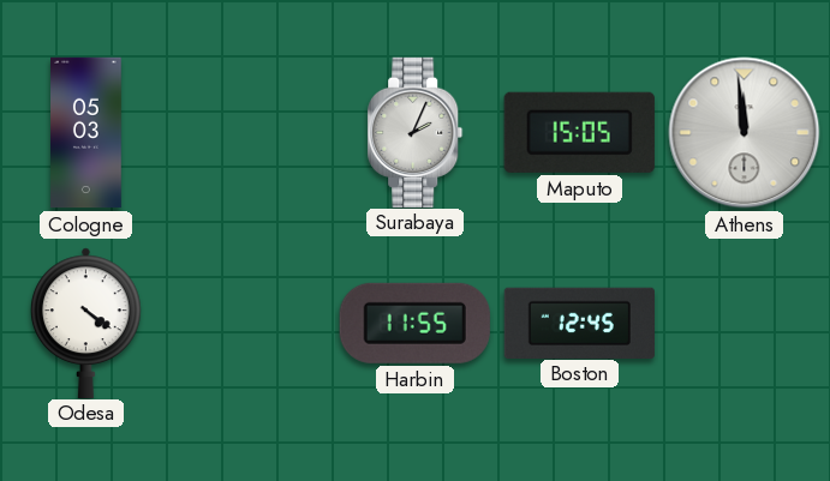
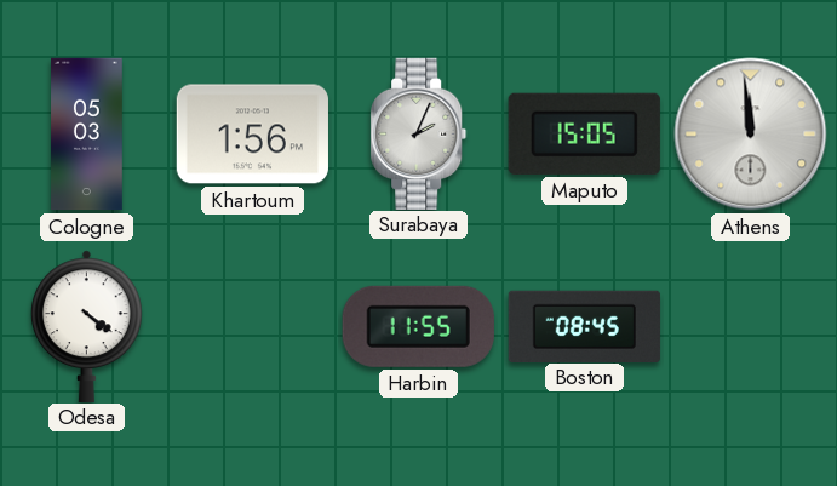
Khartoum: none -> 1:56
Boston: 12:45 -> 08:45
